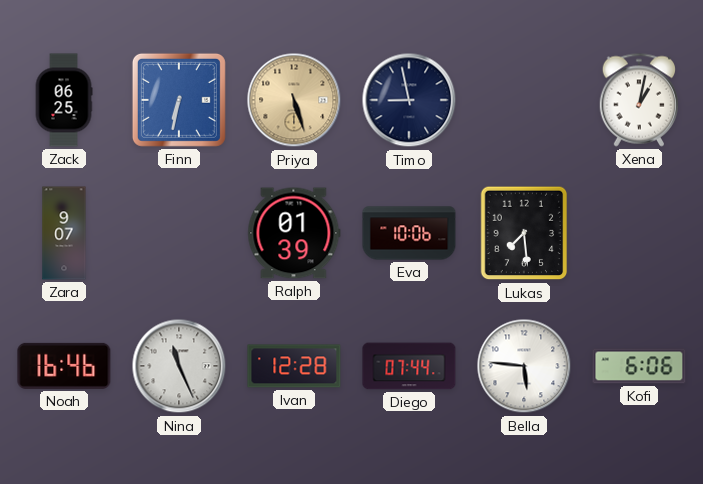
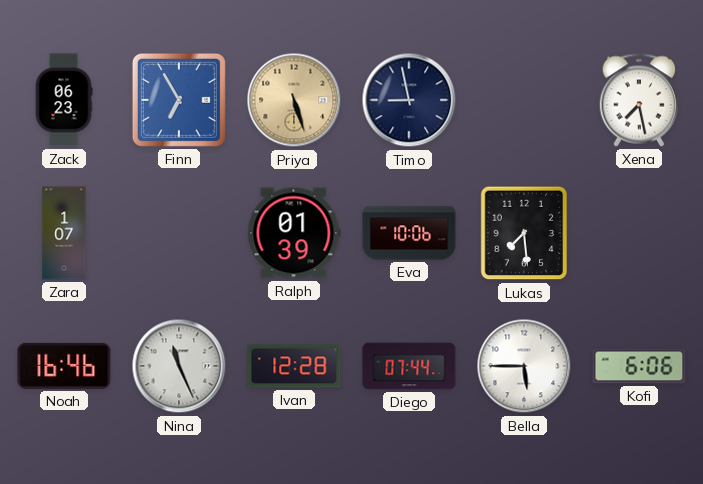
Zack: 06:25 -> 06:23
Finn: 6:32 -> 6:55
Xena: 1:02 -> 7:28
Zara: 9:07 -> 1:07
Bella: 5:46 -> 5:45
